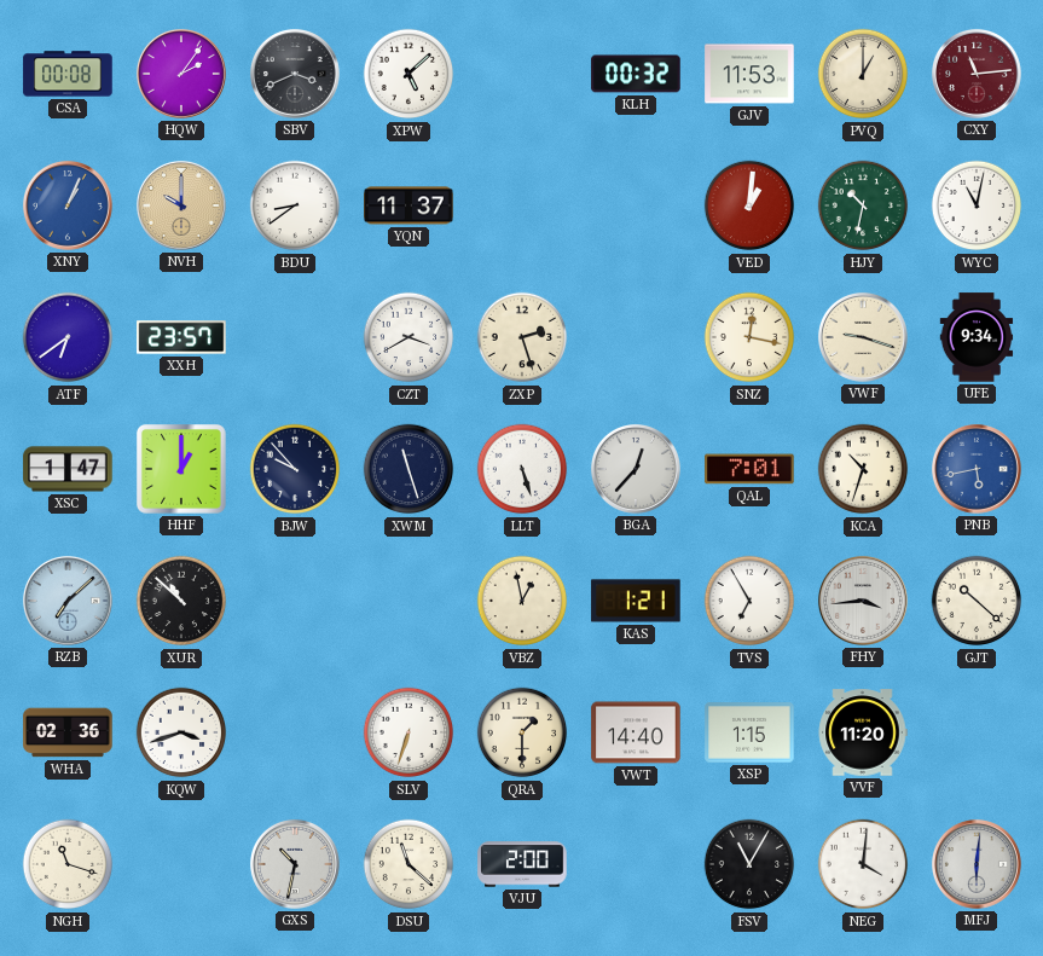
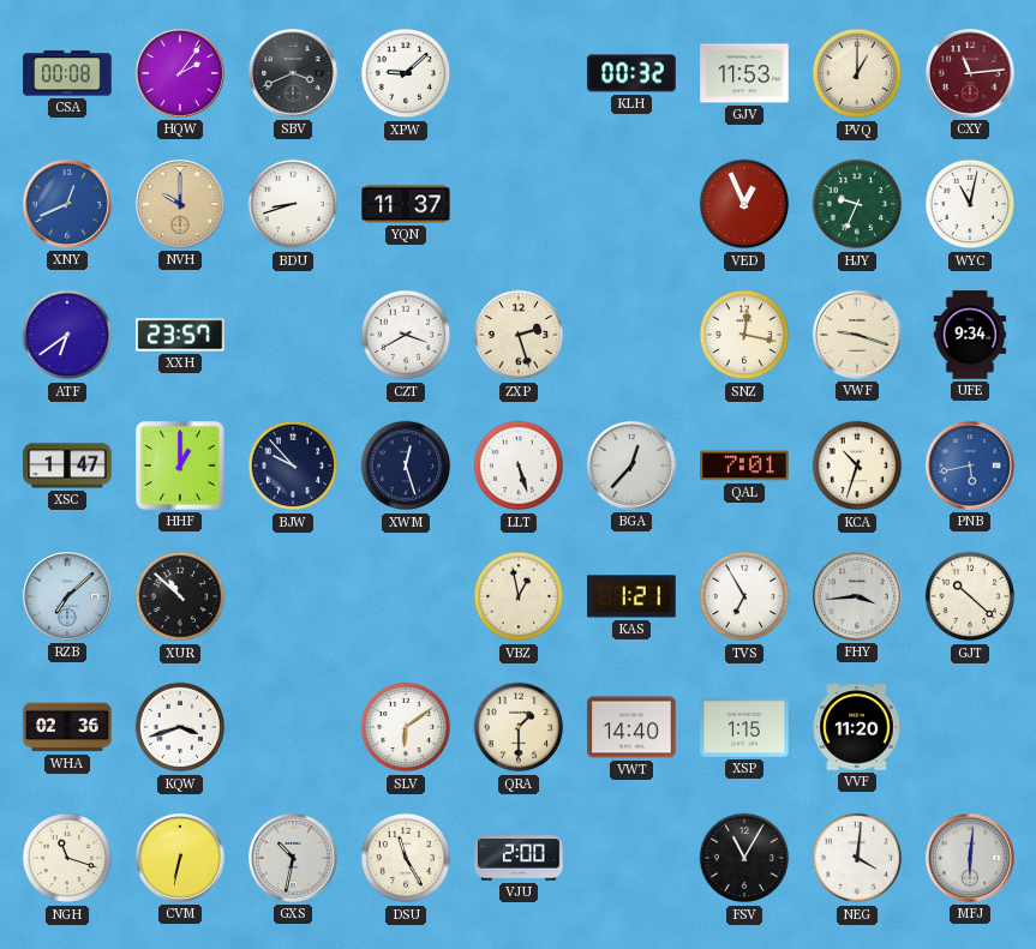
XPW: 5:08 -> 9:08
XNY: 1:04 -> 12:41
BDU: 8:39 -> 8:42
VED: 1:01 -> 12:56
HJY: 10:32 -> 9:34
XWM: 11:27 -> 12:27
SLV: 6:33 -> 6:09
CVM: none -> 6:32
DSU: 11:22 -> 11:25
